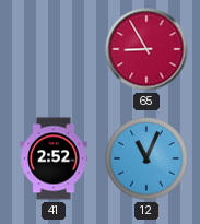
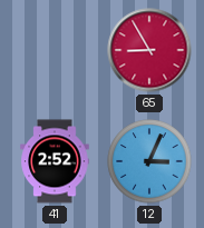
12: 11:04 -> 3:04
